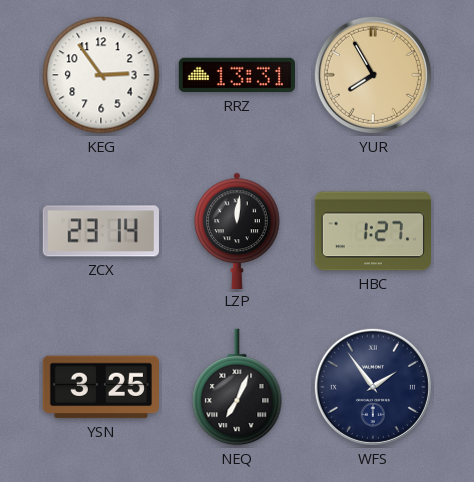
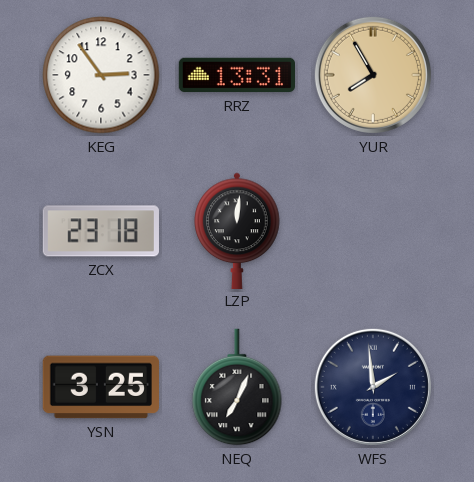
ZCX: 23:14 -> 23:18
HBC: 1:27 -> none
WFS: 1:54 -> 1:59
